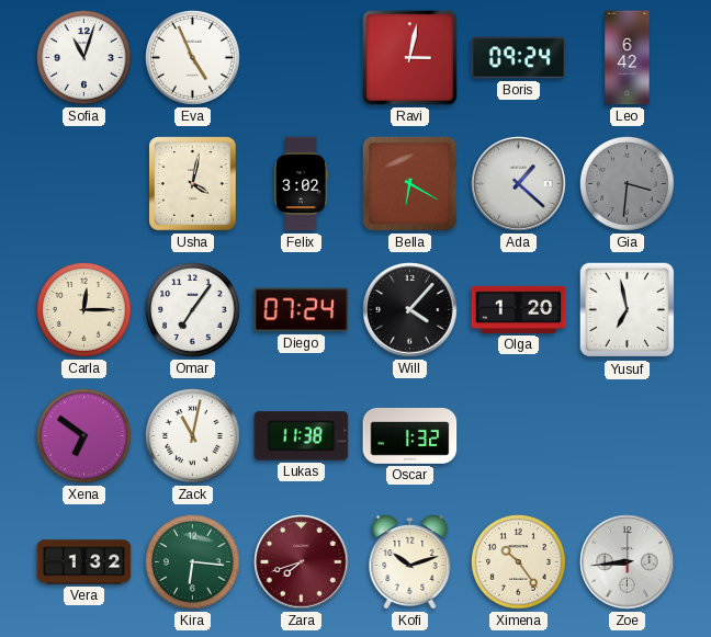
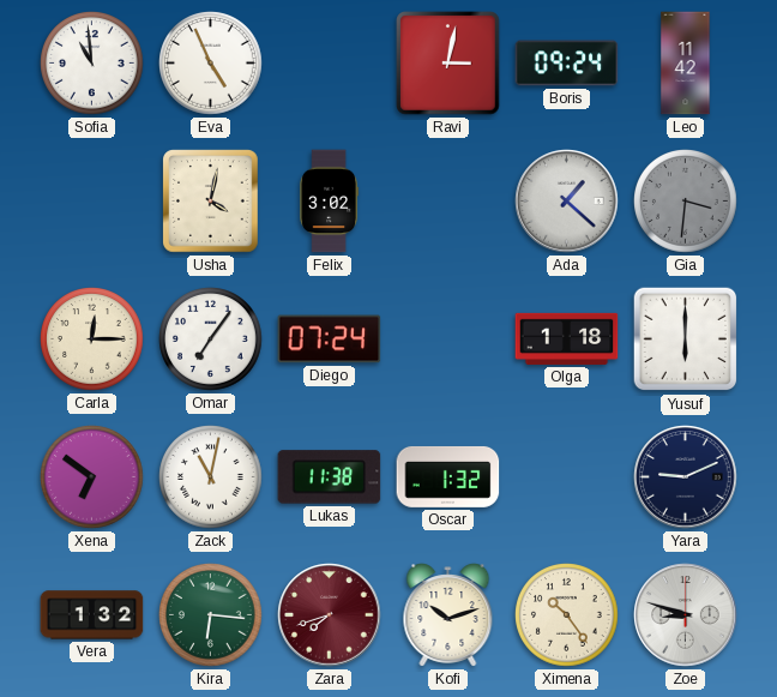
Sofia: 11:03 -> 10:59
Leo: 6:42 -> 11:42
Bella: 6:20 -> none
Will: 4:07 -> none
Olga: 1:20 -> 1:18
Yusuf: 6:58 -> 6:00
Yara: none -> 9:11
Zoe: 8:44 -> 8:48
